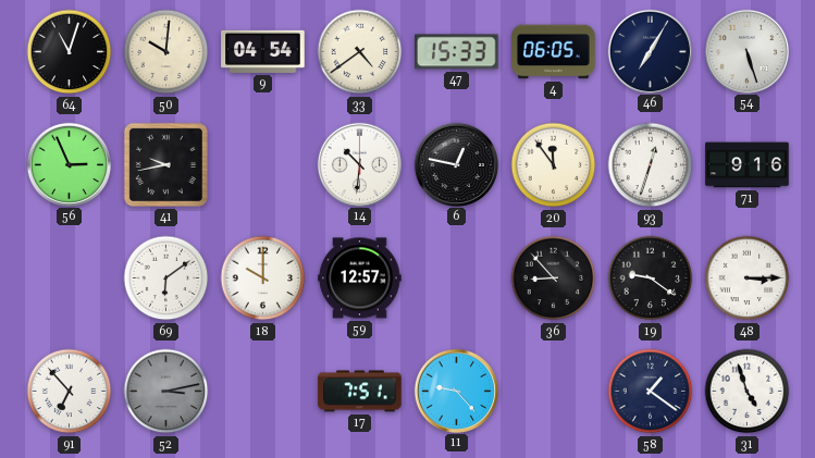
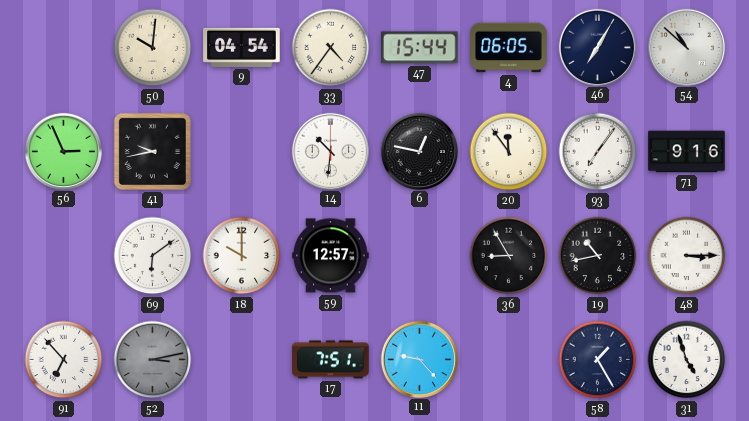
64: 11:03 -> none
33: 4:39 -> 4:36
47: 15:33 -> 15:44
54: 5:27 -> 10:52
93: 12:33 -> 7:06
36: 8:53 -> 8:55
19: 9:21 -> 10:43
58: 1:21 -> 1:25
